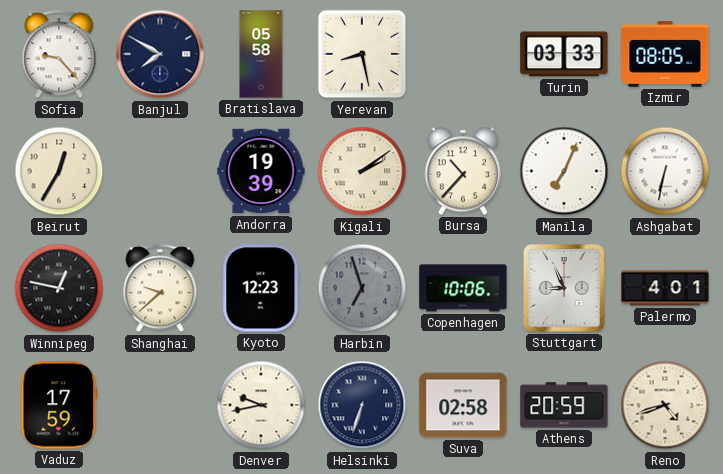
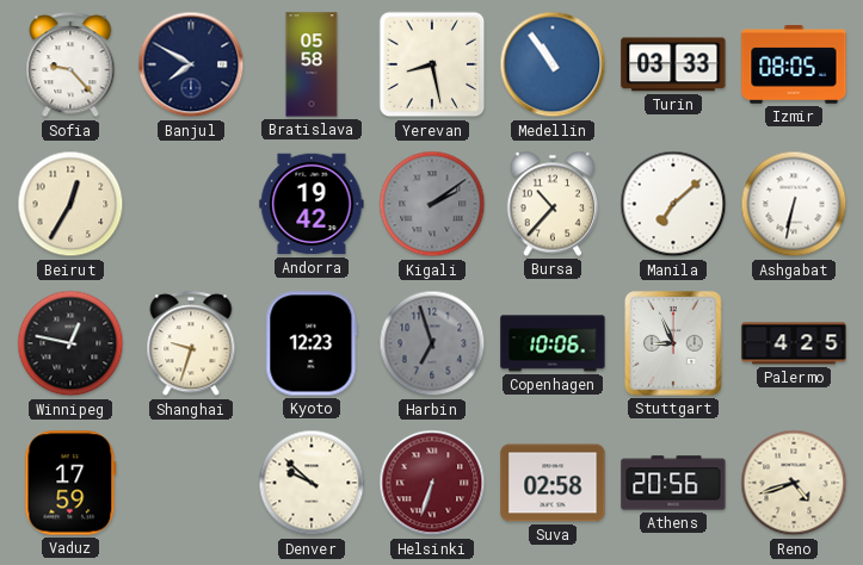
Medellin: none -> 10:54
Andorra: 19:39 -> 19:42
Kigali dial: cream -> grey
Manila: 7:04 -> 7:08
Shanghai: 9:38 -> 9:33
Palermo: 4:01 -> 4:25
Denver: 9:43 -> 9:52
Helsinki dial: navy -> burgundy
Athens: 20:59 -> 20:56
